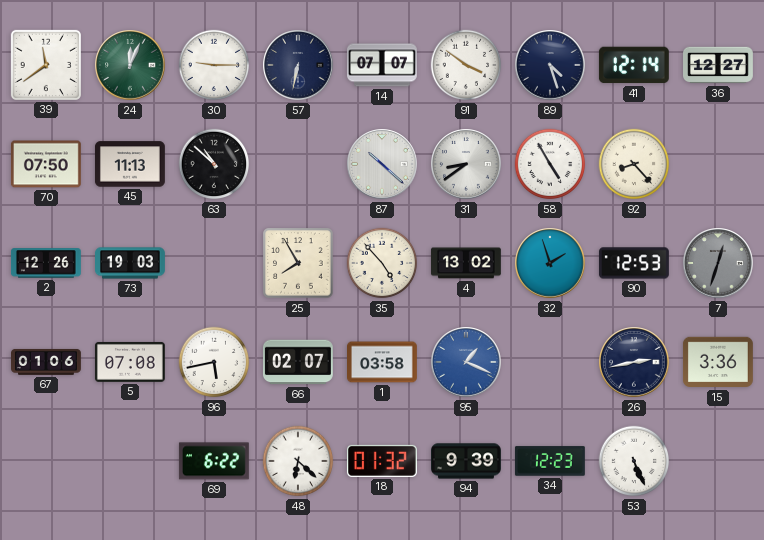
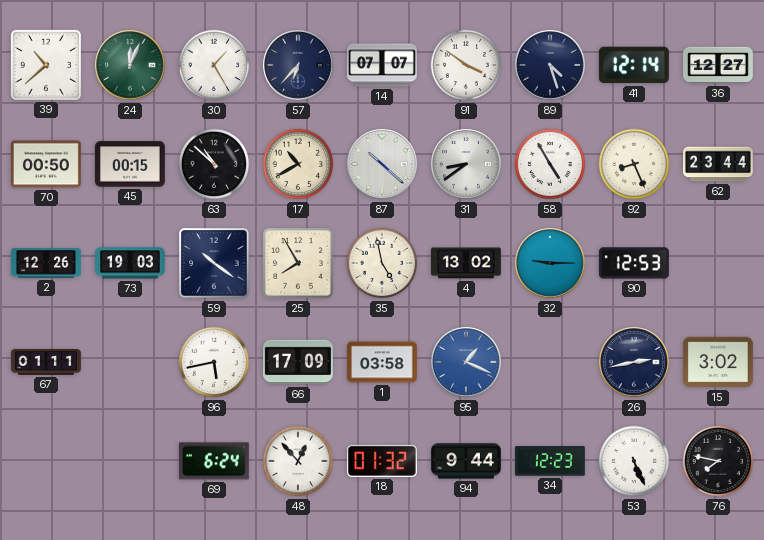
39: 11:39 -> 10:38
30: 9:15 -> 1:25
57: 6:32 -> 6:37
70: 07:50 -> 00:50
45: 11:13 -> 00:15
17: none -> 10:40
92: 8:23 -> 8:26
62: none -> 23:44
59: none -> 10:21
35: 4:53 -> 4:58
32: 1:57 -> 9:15
7: 12:33 -> none
67: 01:06 -> 01:11
5: 07:08 -> none
66: 02:07 -> 17:09
15: 3:36 -> 3:02
69: 6:22 -> 6:24
48: 6:22 -> 12:53
94: 9:39 -> 9:44
76: none -> 7:47
